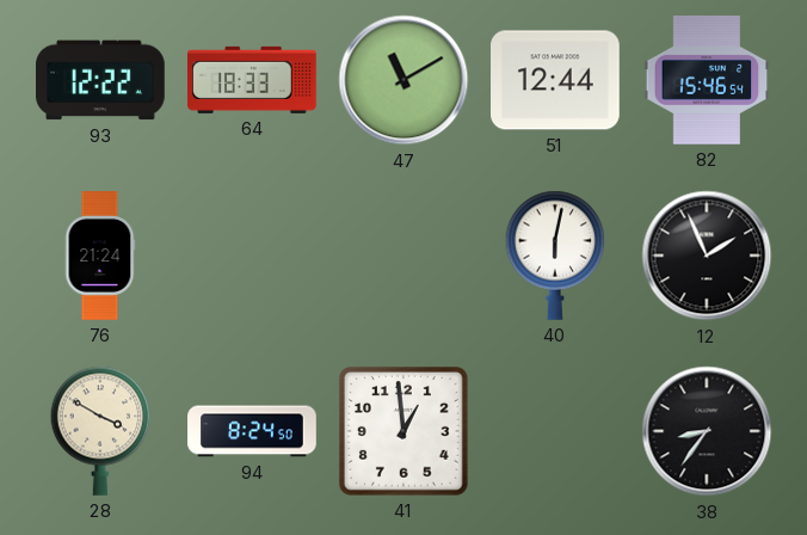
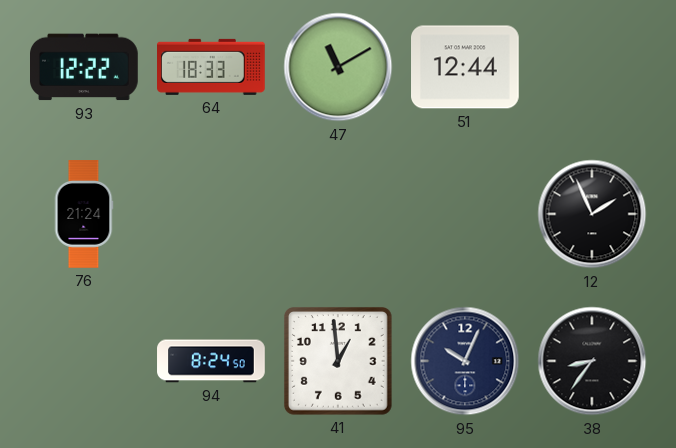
82: 15:46 -> none
40: 6:02 -> none
28: 3:50 -> none
95: none -> 10:04
